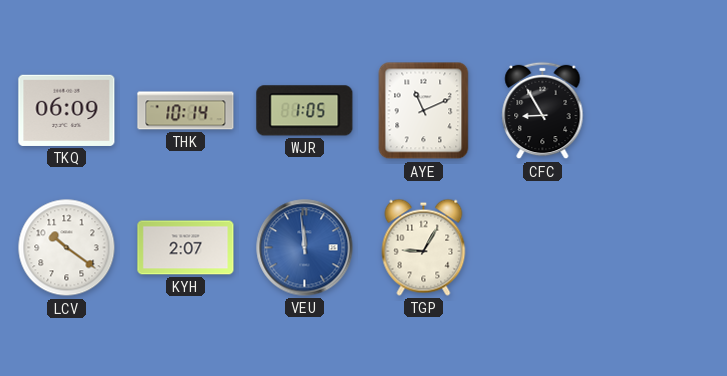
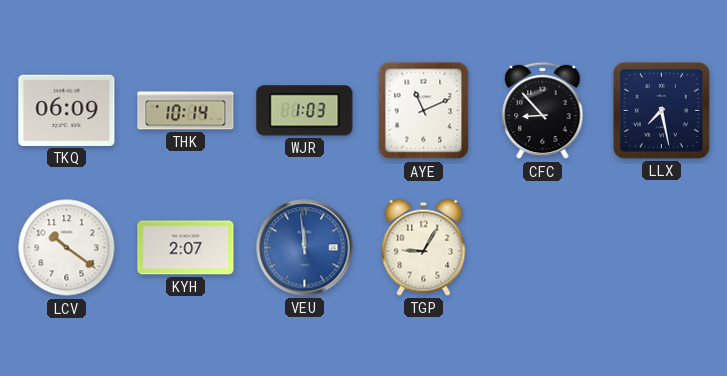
WJR: 1:05 -> 1:03
CFC: 8:55 -> 8:53
LLX: none -> 7:28
